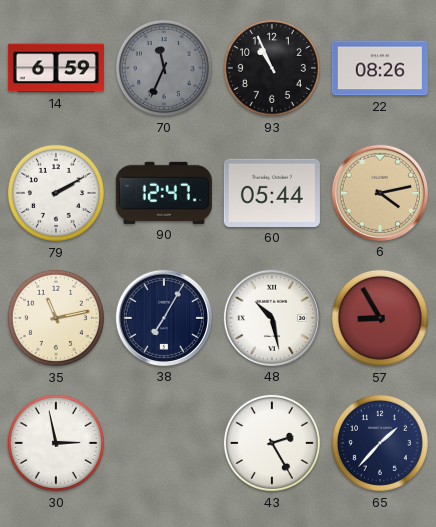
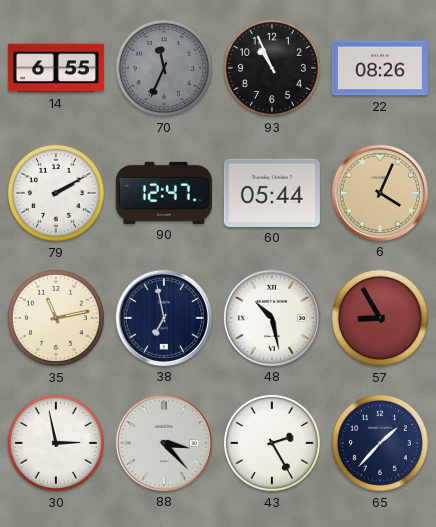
14: 6:59 -> 6:55
6: 4:13 -> 4:04
38: 7:05 -> 6:58
88: none -> 3:23
